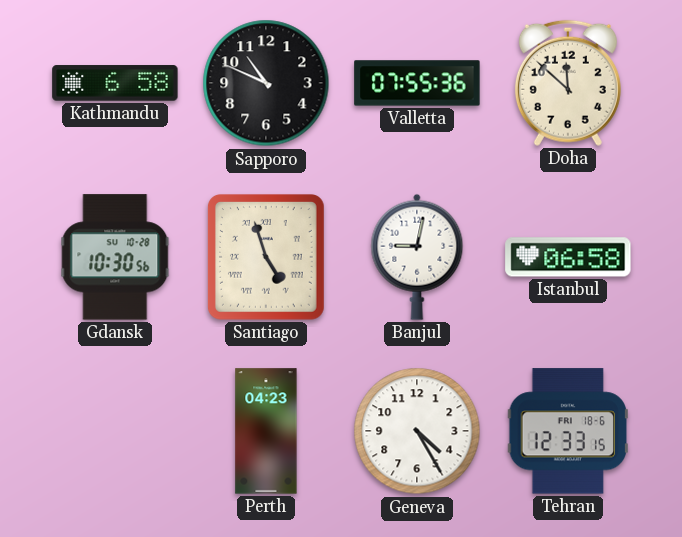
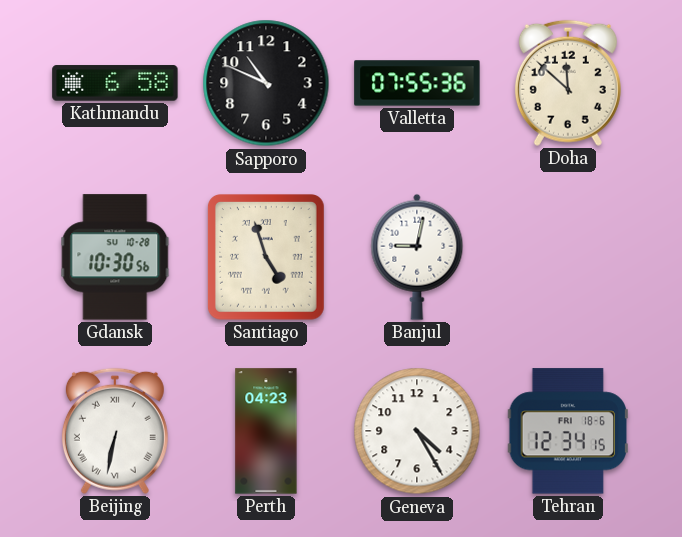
Istanbul: 06:58 -> none
Beijing: none -> 6:32
Tehran: 12:33 -> 12:34
